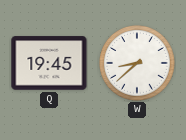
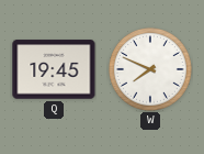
W: 8:38 -> 7:49
